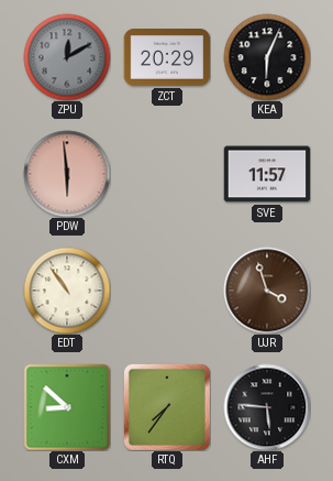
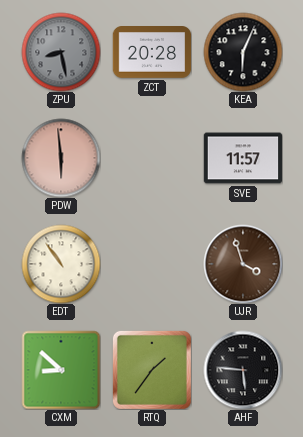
ZPU: 12:10 -> 8:28
ZCT: 20:29 -> 20:28
RTQ: 7:36 -> 1:36
